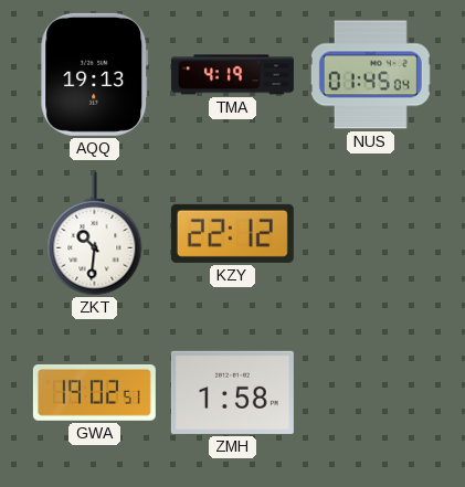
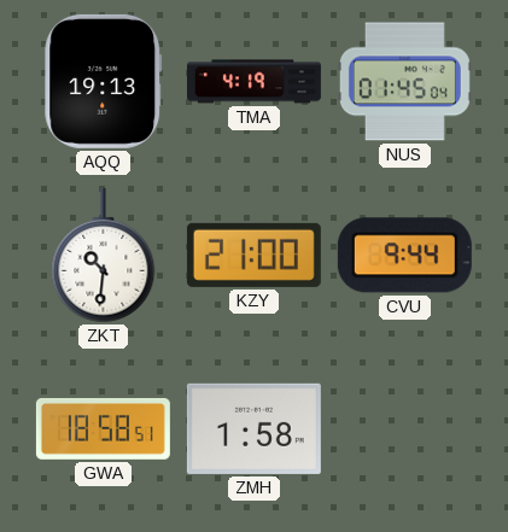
KZY: 22:12 -> 21:00
CVU: none -> 9:44
GWA: 19:02 -> 18:58
